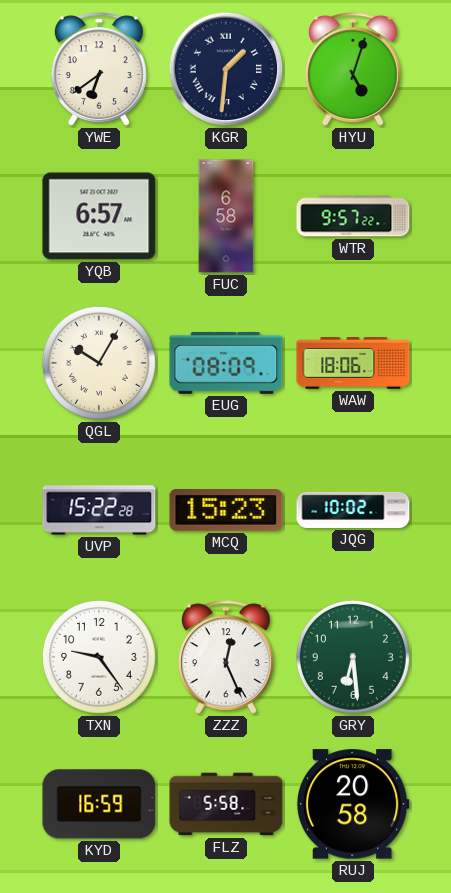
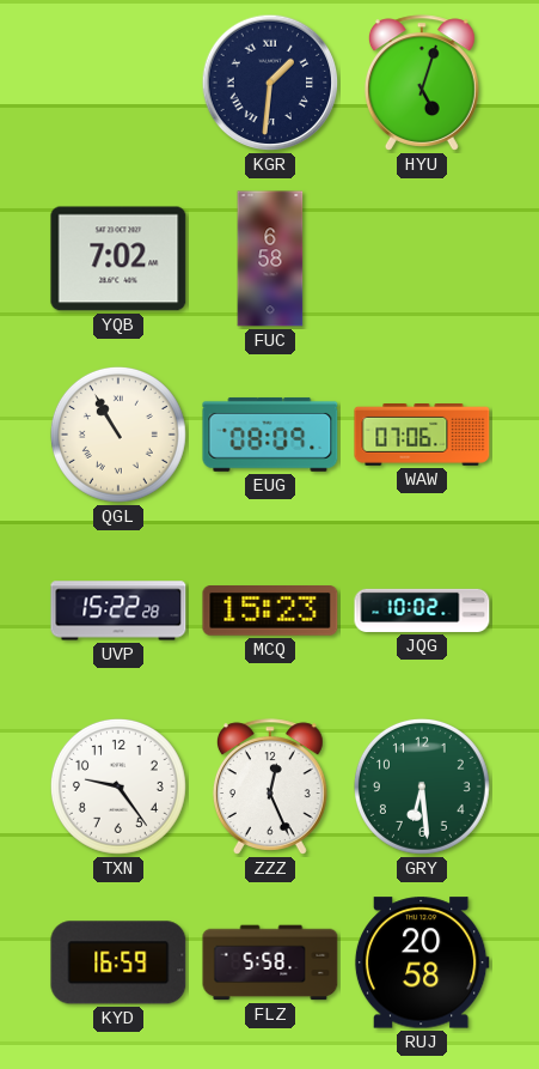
YWE: 6:39 -> none
YQB: 6:57 -> 7:02
WTR: 9:57 -> none
QGL: 10:05 -> 10:55
WAW: 18:06 -> 07:06
